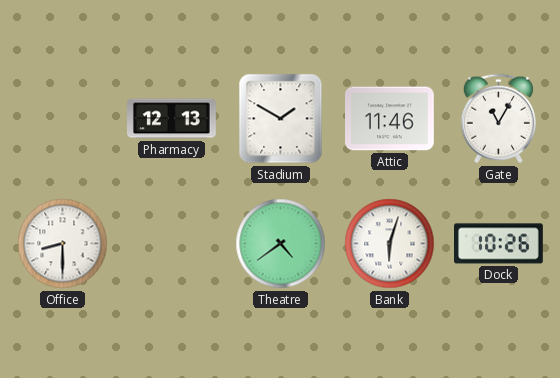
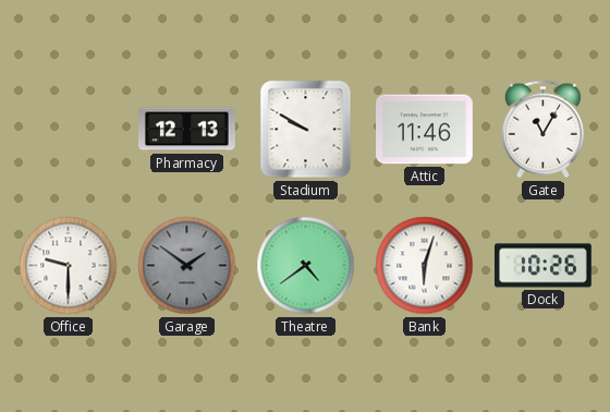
Stadium: 1:50 -> 9:50
Office: 8:30 -> 9:30
Garage: none -> 1:51
